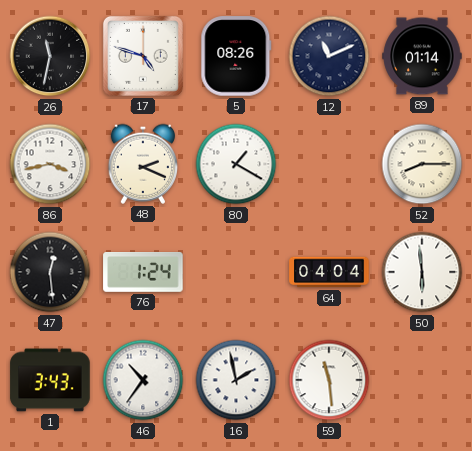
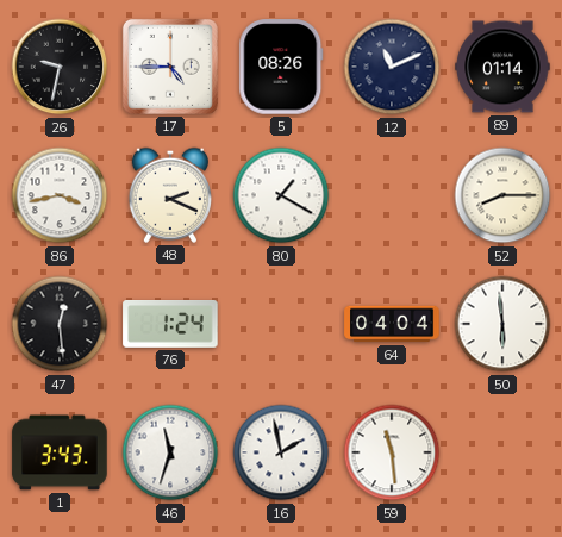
26: 11:32 -> 9:32
17: 4:48 -> 4:45
46: 10:36 -> 11:33
